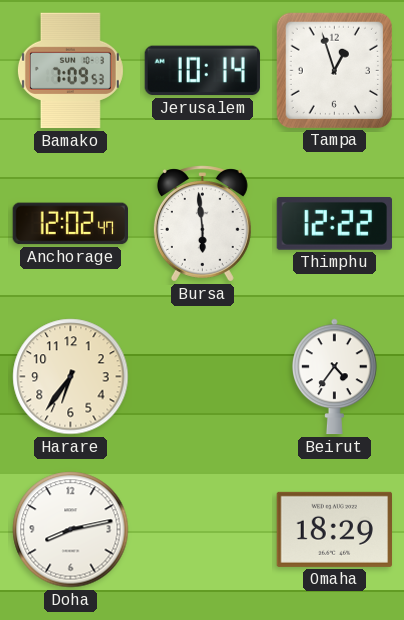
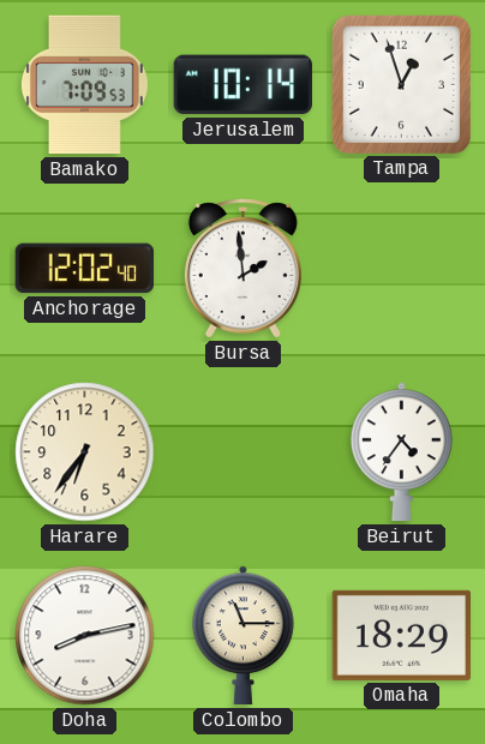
Anchorage: 12:02:47 -> 12:02:40
Bursa: 5:59 -> 1:59
Thimphu: 12:22 -> none
Colombo: none -> 11:15
